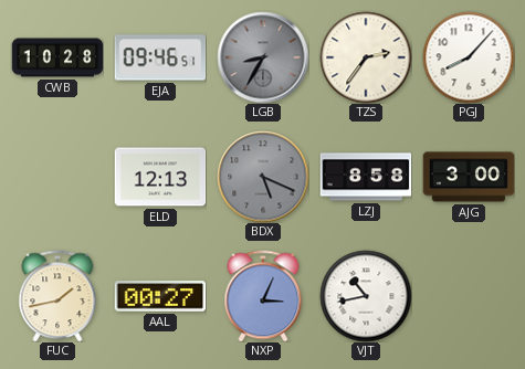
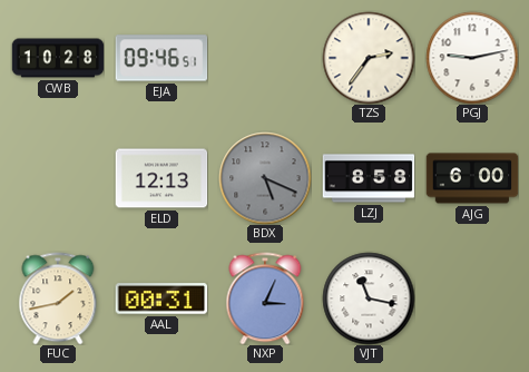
LGB: 8:35 -> none
PGJ: 8:07 -> 9:13
AJG: 3:00 -> 6:00
AAL: 00:27 -> 00:31
VJT: 10:43 -> 11:17
